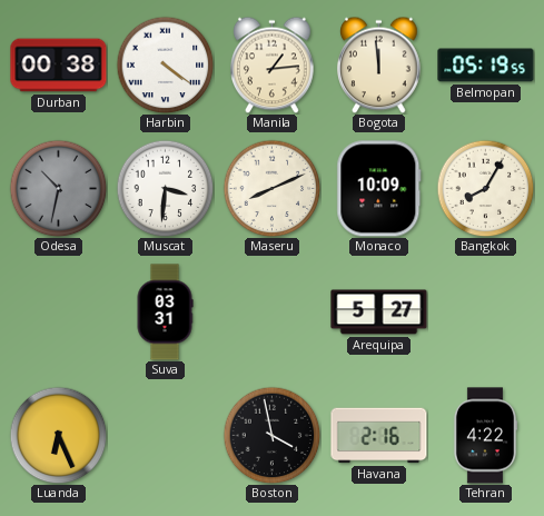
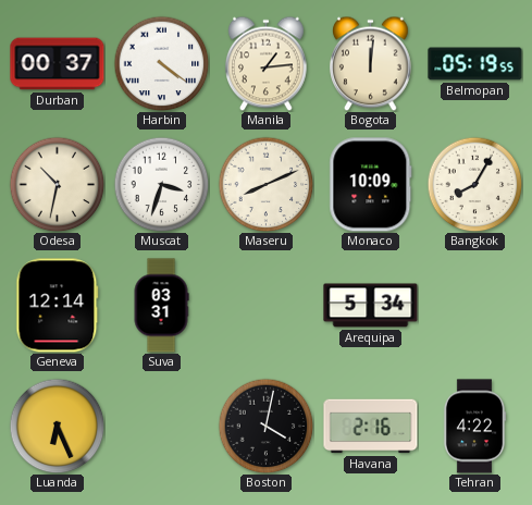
Durban: 00:38 -> 00:37
Bogota: 11:59 -> 12:01
Odesa dial: grey -> cream
Muscat: 3:31 -> 3:33
Geneva: none -> 12:14
Arequipa: 5:27 -> 5:34
Boston: 3:58 -> 4:02
